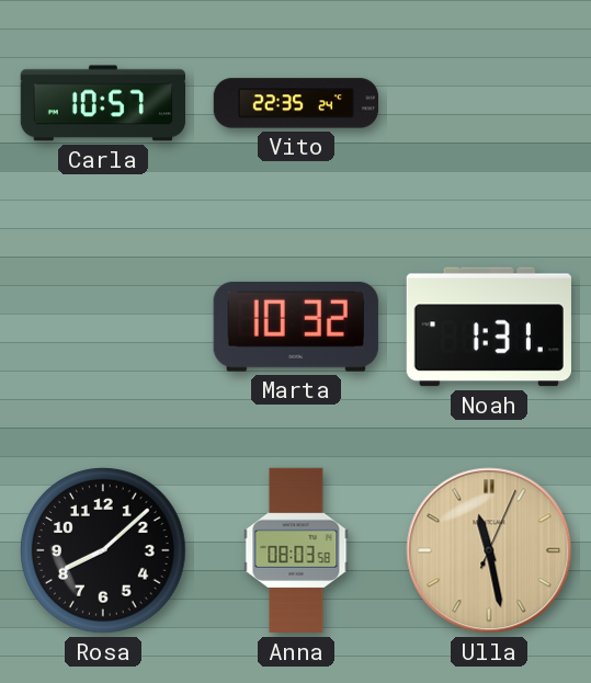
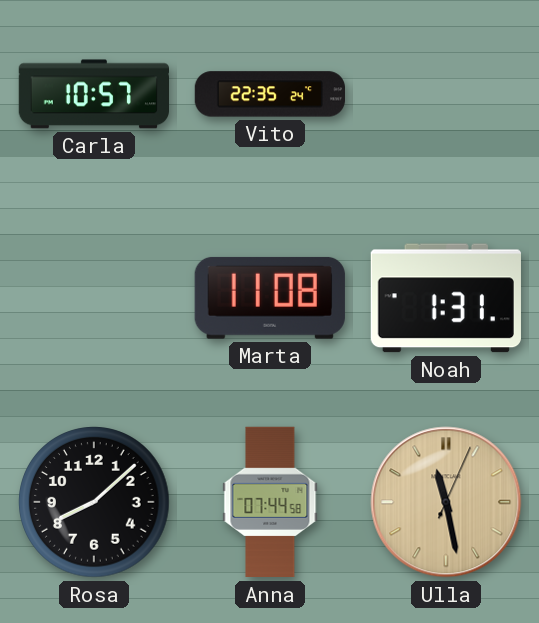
Marta: 10:32 -> 11:08
Anna: 08:03 -> 07:44
